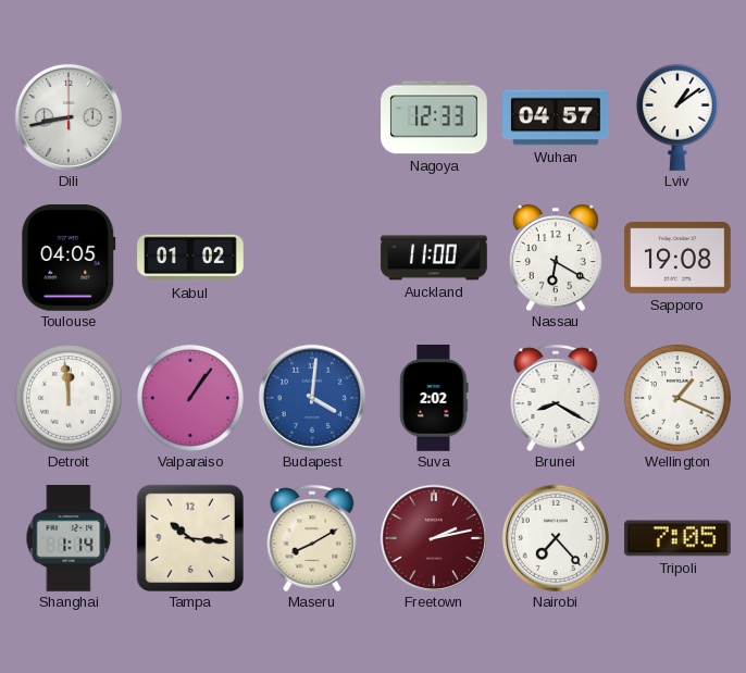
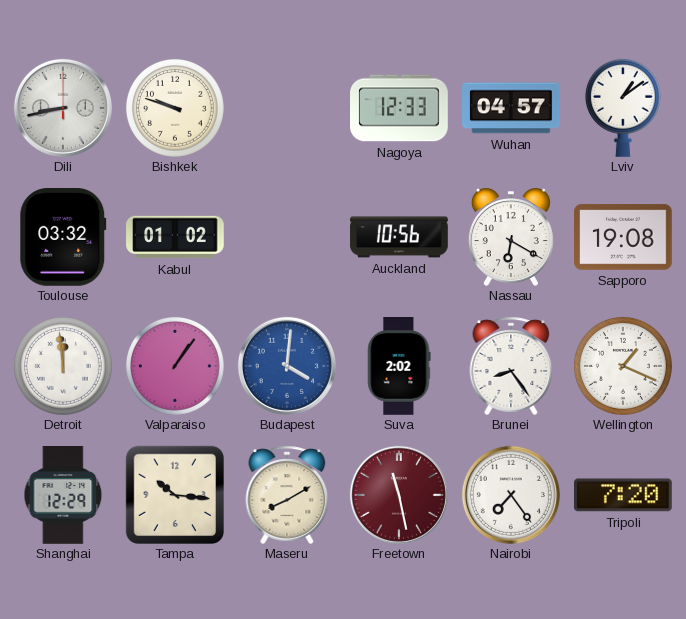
Bishkek: none -> 9:48
Toulouse: 04:05 -> 03:32
Auckland: 11:00 -> 10:56
Brunei: 8:20 -> 8:24
Shanghai: 1:14 -> 12:29
Freetown: 2:13 -> 11:28
Nairobi: 7:23 -> 7:24
Tripoli: 7:05 -> 7:20
